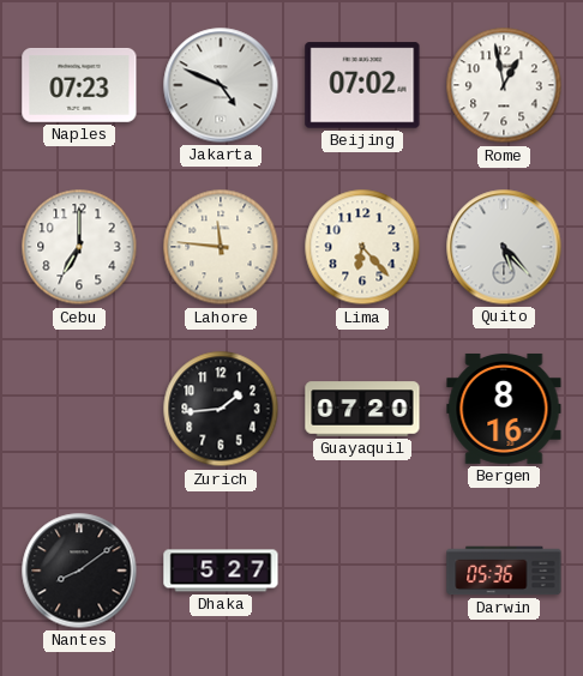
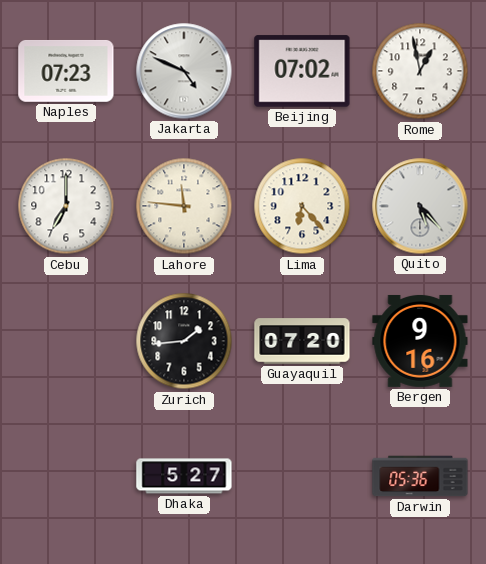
Bergen: 8:16 -> 9:16
Nantes: 8:09 -> none
